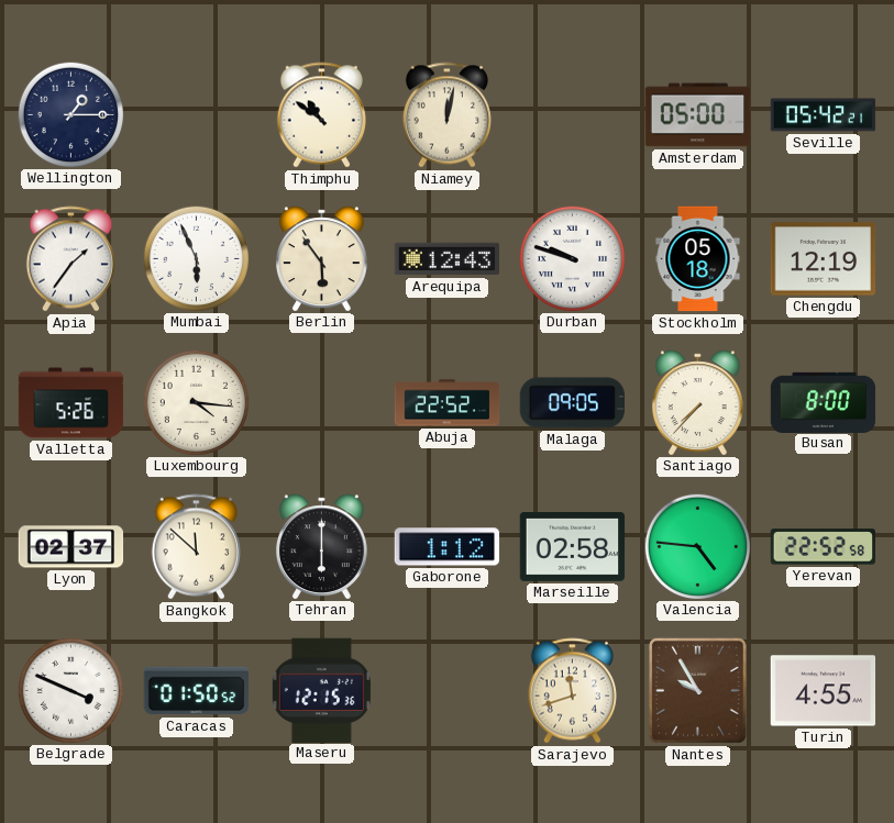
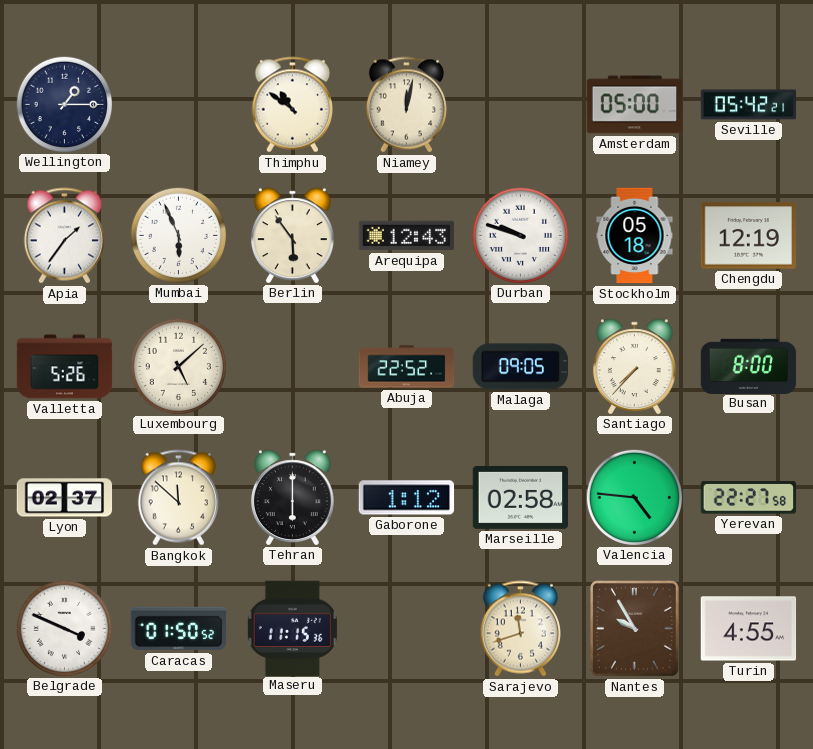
Luxembourg: 4:16 -> 5:08
Yerevan: 22:52 -> 22:27
Maseru: 12:15 -> 11:15
